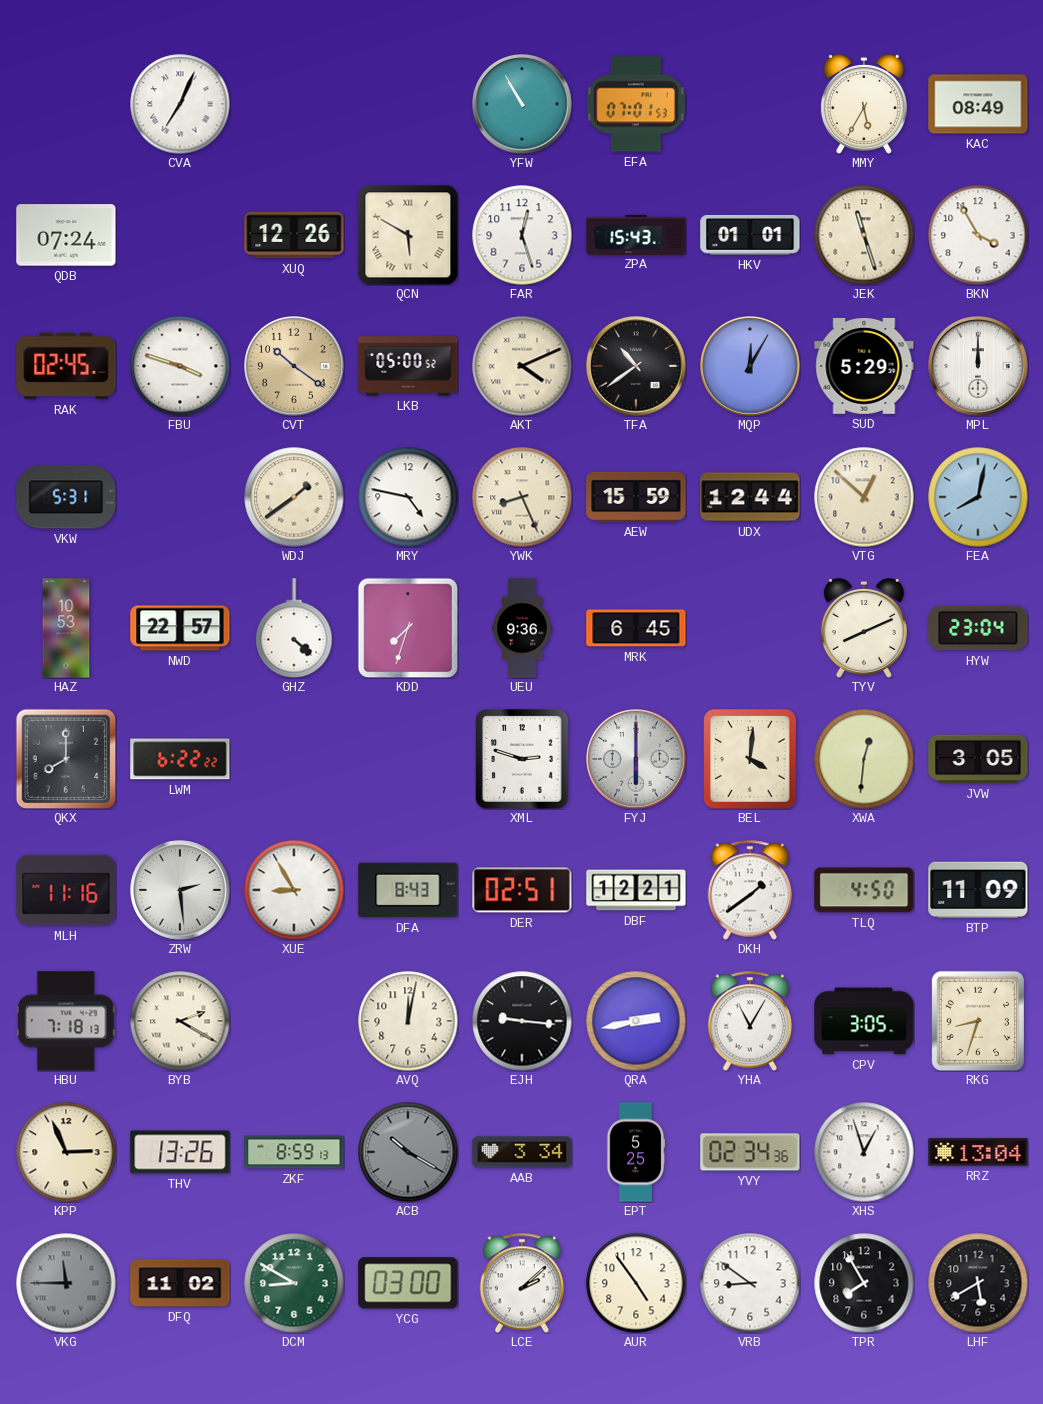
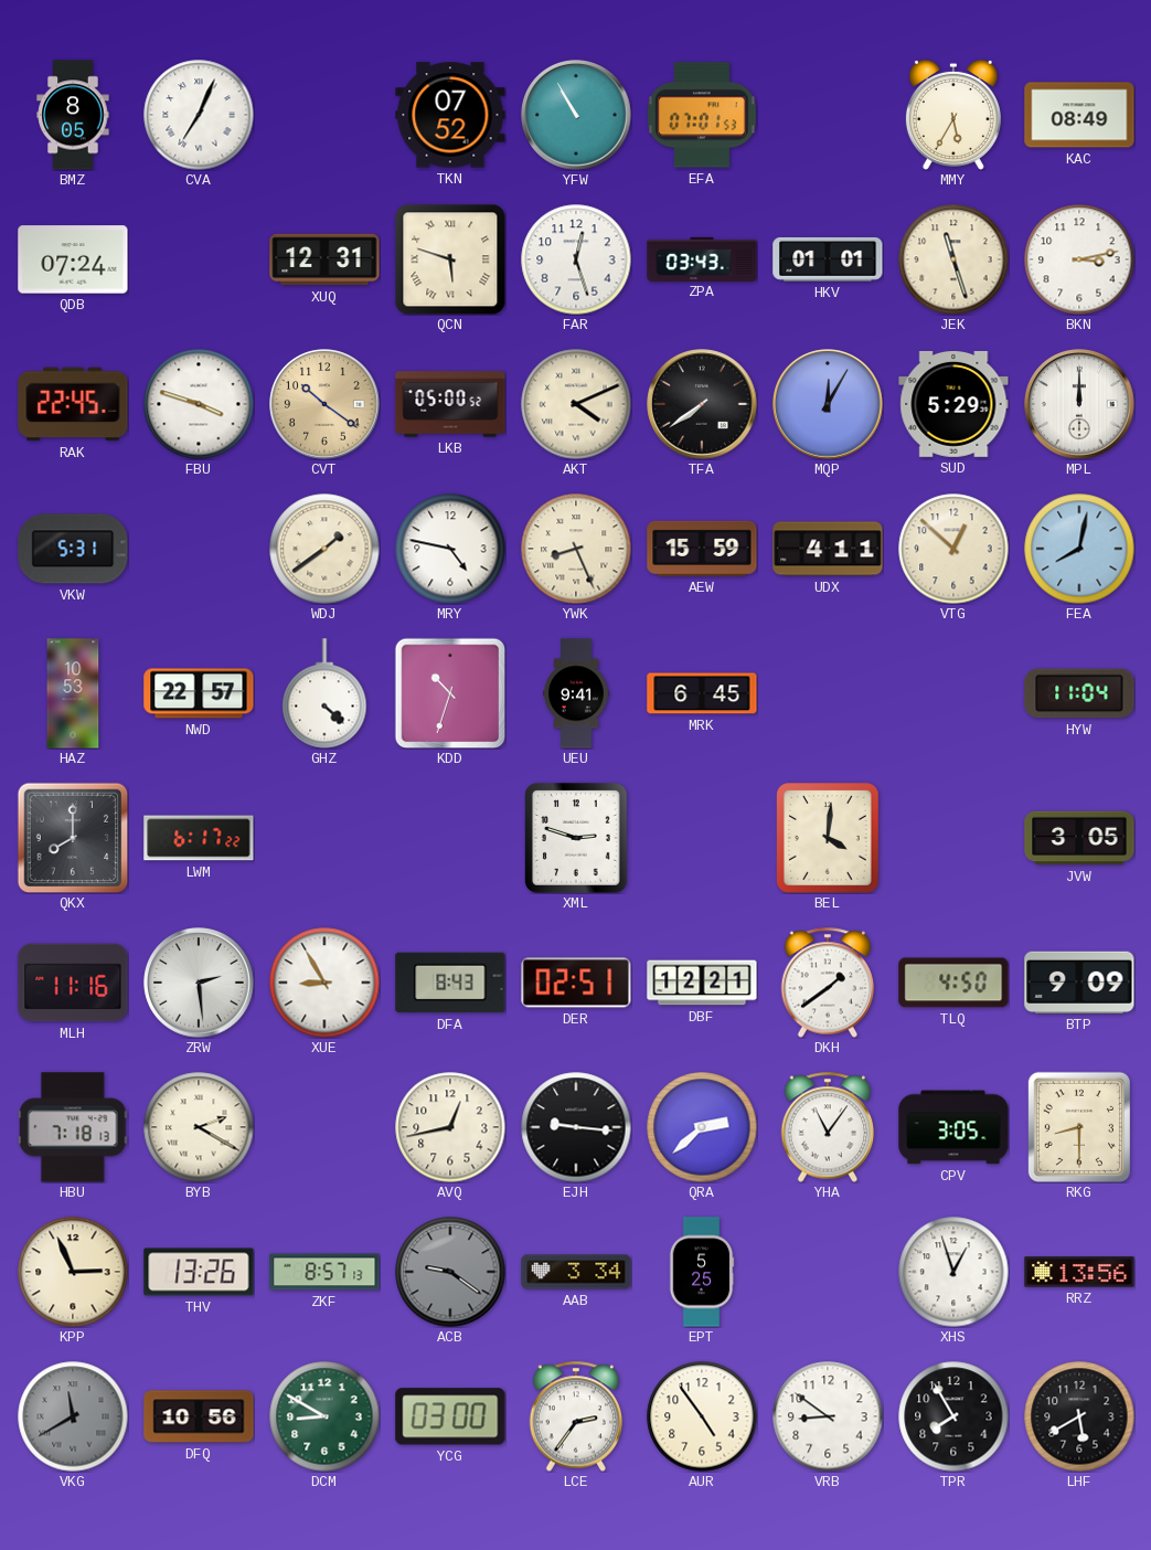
BMZ: none -> 8:05
TKN: none -> 07:52
XUQ: 12:26 -> 12:31
QCN: 5:50 -> 5:48
ZPA: 15:43 -> 03:43
BKN: 3:55 -> 3:13
RAK: 02:45 -> 22:45
TFA: 10:39 -> 7:39
UDX: 12:44 -> 4:11
KDD: 7:33 -> 10:33
UEU: 9:36 -> 9:41
TYV: 8:11 -> none
HYW: 23:04 -> 11:04
LWM: 6:22 -> 6:17
FYJ: 6:00 -> none
XWA: 12:31 -> none
BTP: 11:09 -> 9:09
AVQ: 12:02 -> 12:43
QRA: 2:43 -> 2:38
YHA: 11:05 -> 11:06
RKG: 8:33 -> 8:30
ZKF: 8:59 -> 8:57
ACB: 10:20 -> 9:21
YVY: 02:34 -> none
RRZ: 13:04 -> 13:56
VKG: 11:45 -> 11:40
DFQ: 11:02 -> 10:56
LCE: 2:08 -> 2:36
